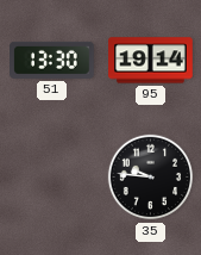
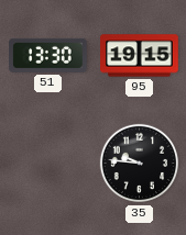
95: 19:14 -> 19:15
